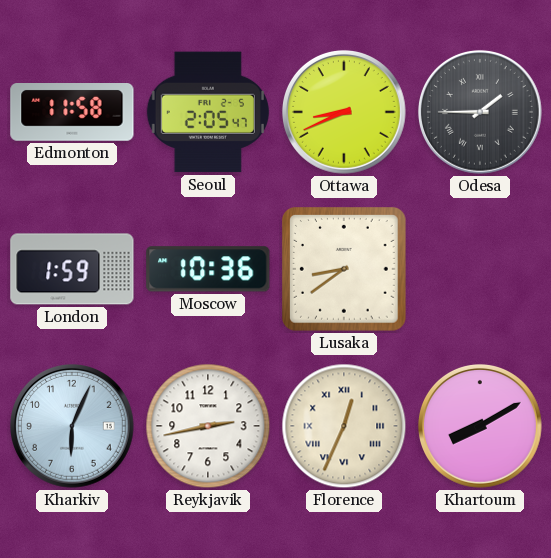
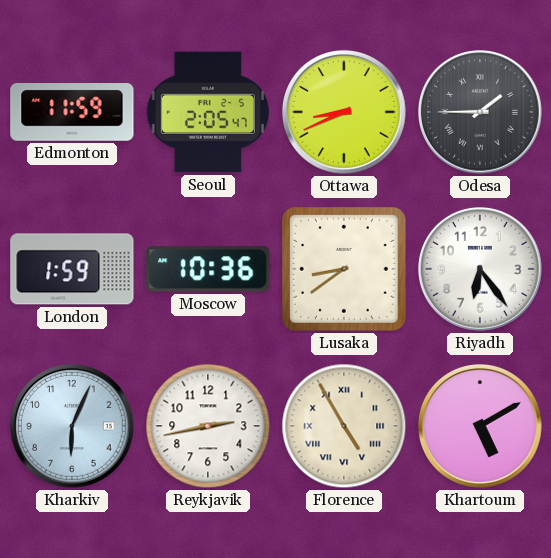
Edmonton: 11:58 -> 11:59
Riyadh: none -> 6:24
Florence: 12:34 -> 4:55
Khartoum: 8:10 -> 5:10
